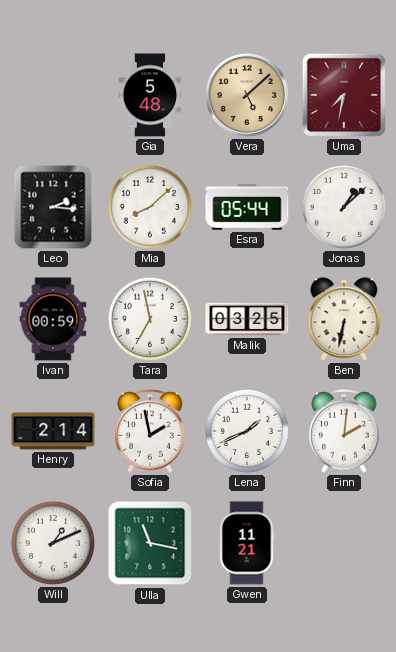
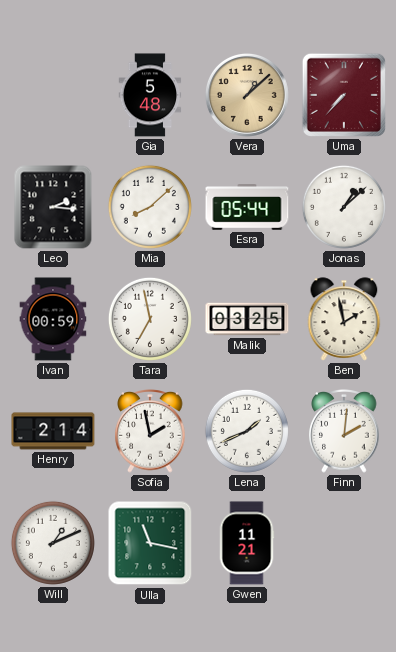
Vera: 5:08 -> 1:08
Uma: 7:32 -> 7:37
Ben: 6:32 -> 1:58
